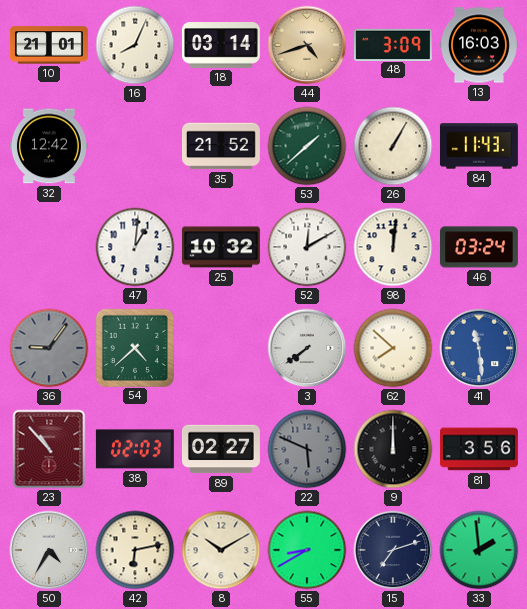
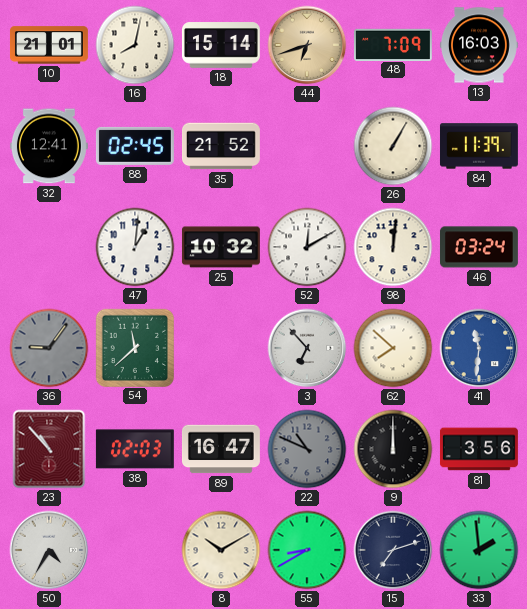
16: 8:04 -> 8:02
18: 03:14 -> 15:14
44: 4:42 -> 6:42
48: 3:09 -> 7:09
32: 12:42 -> 12:41
88: none -> 02:45
53: 1:38 -> none
84: 11:43 -> 11:39
54: 4:38 -> 11:38
3: 7:39 -> 6:53
41: 11:29 -> 11:31
89: 02:27 -> 16:47
22: 5:49 -> 10:49
42: 6:13 -> none
